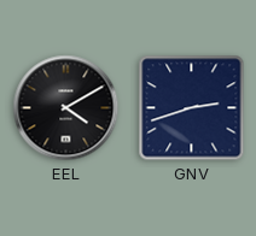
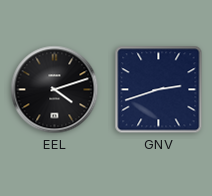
EEL: 4:10 -> 4:12
